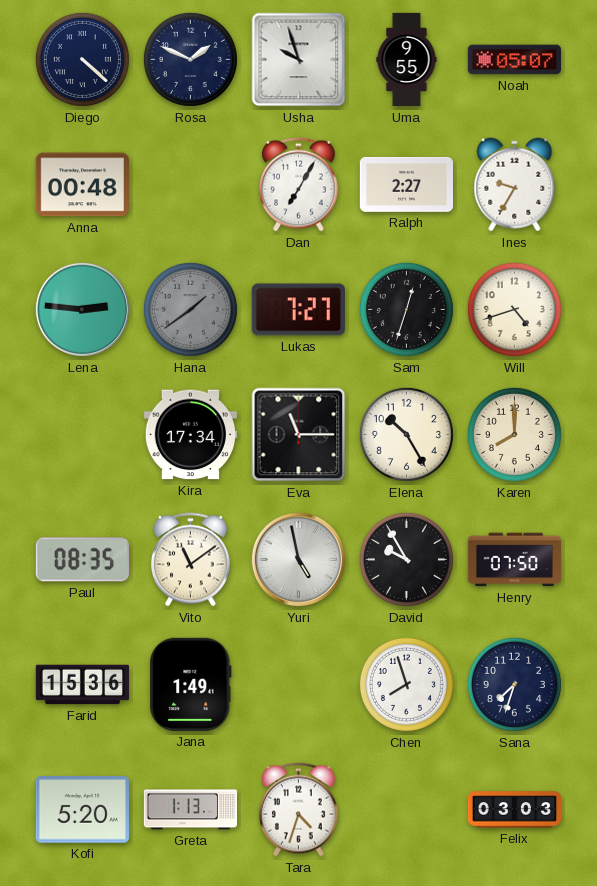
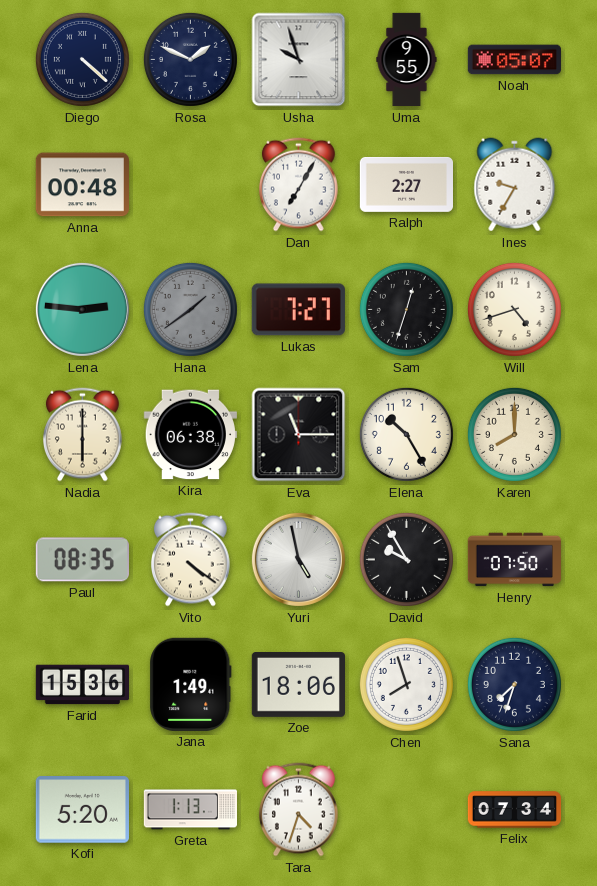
Nadia: none -> 6:00
Kira: 17:34 -> 06:38
Vito: 11:09 -> 4:21
Zoe: none -> 18:06
Felix: 03:03 -> 07:34
